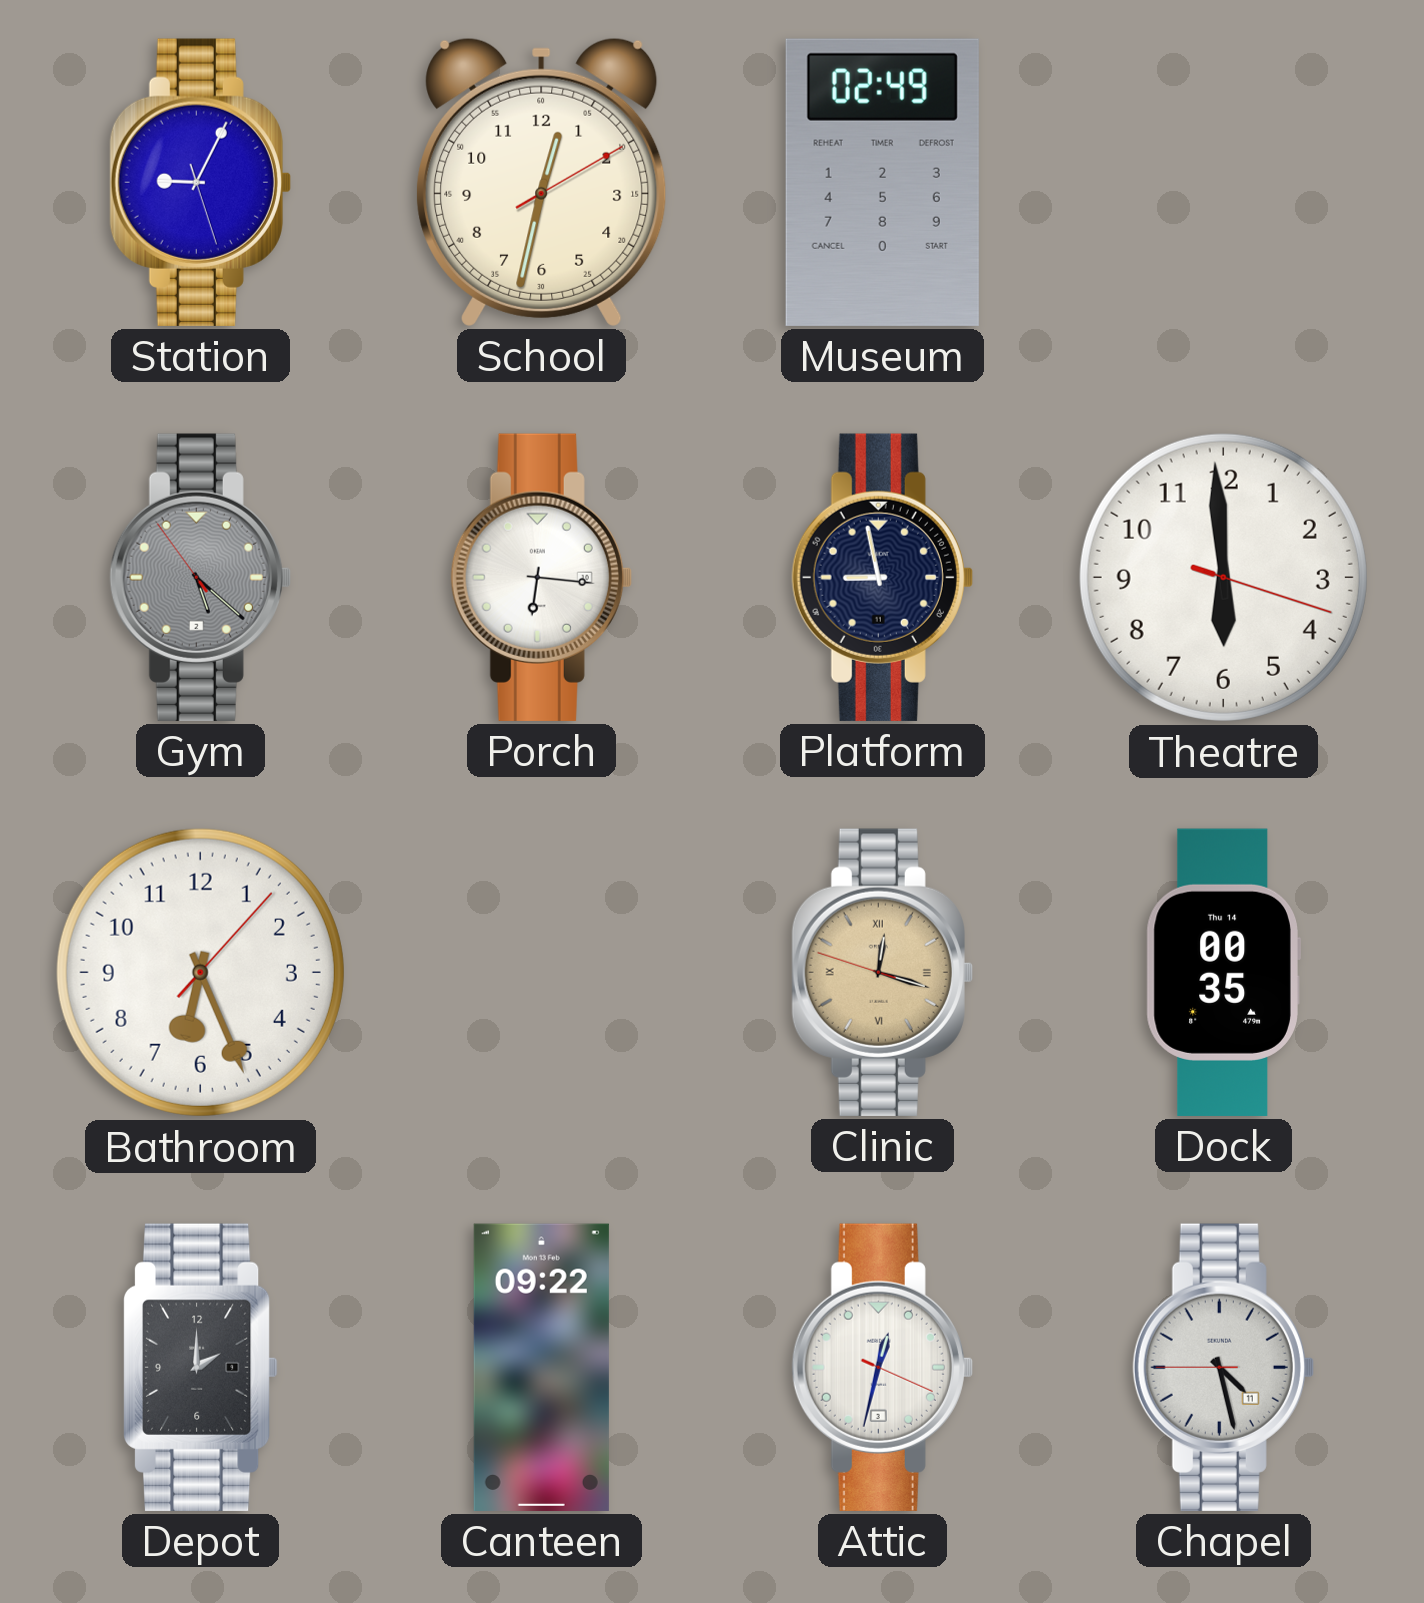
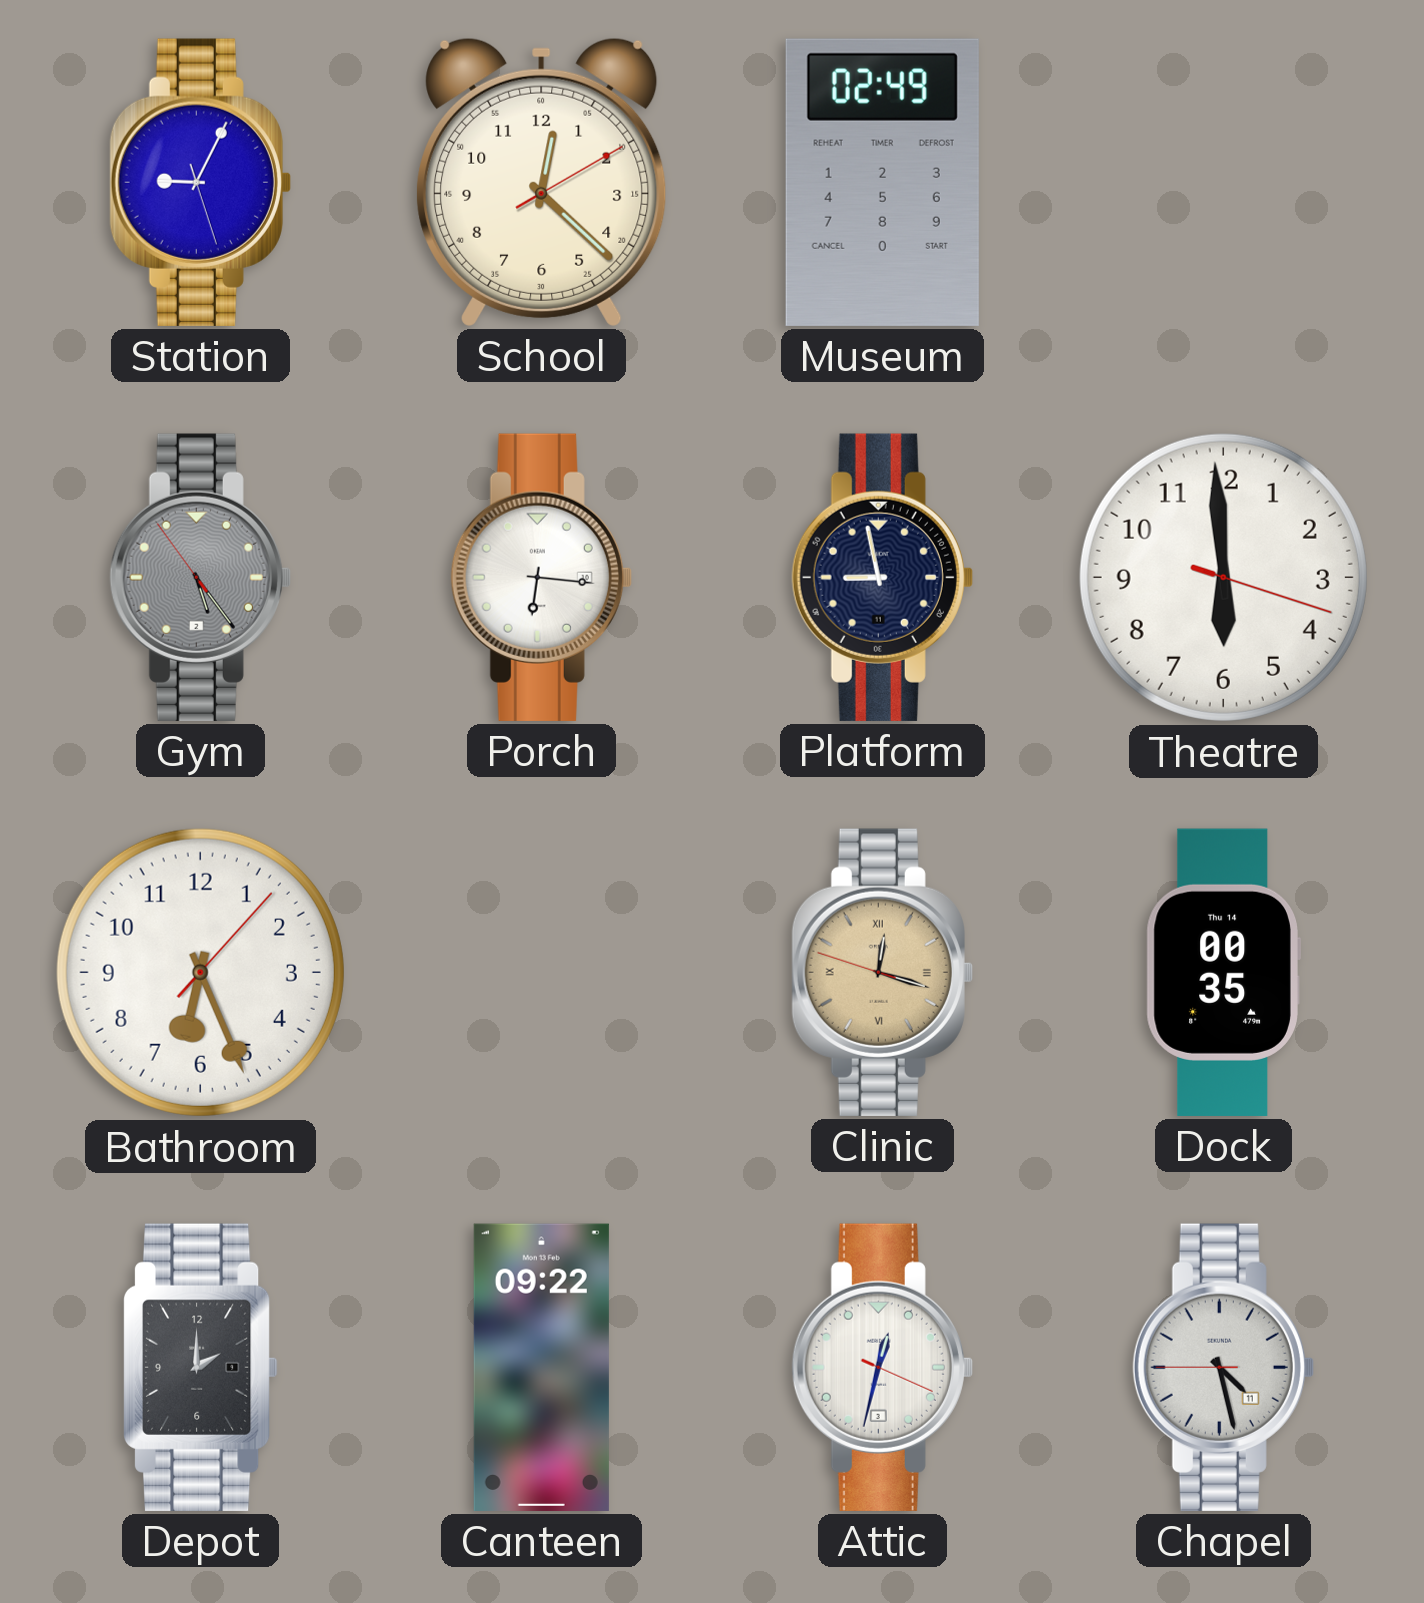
School: 12:32 -> 12:22
Gym: 5:21 -> 5:23
